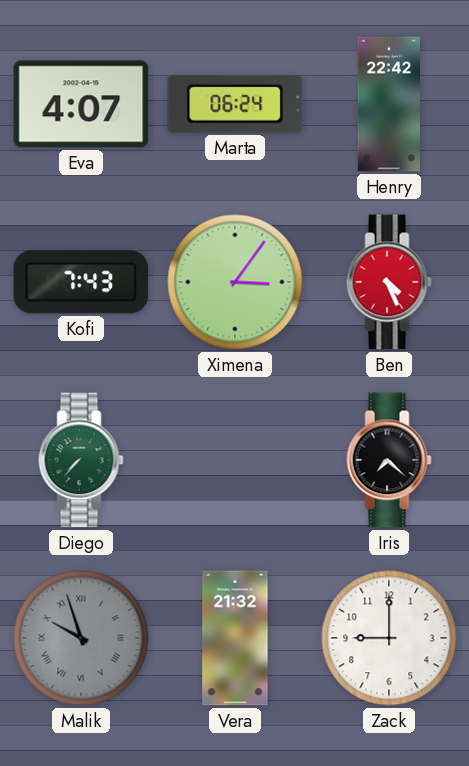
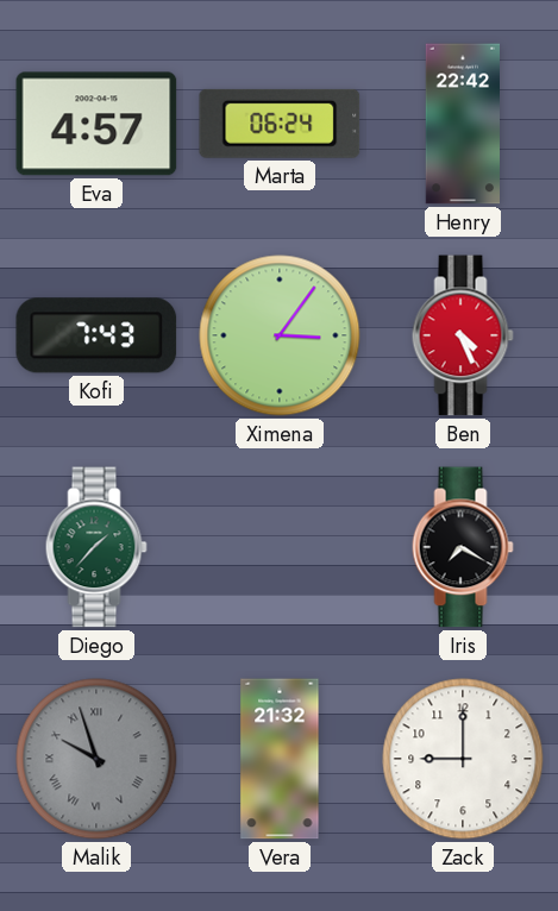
Eva: 4:07 -> 4:57
Diego: 7:37 -> 1:37
Iris: 7:22 -> 7:20
